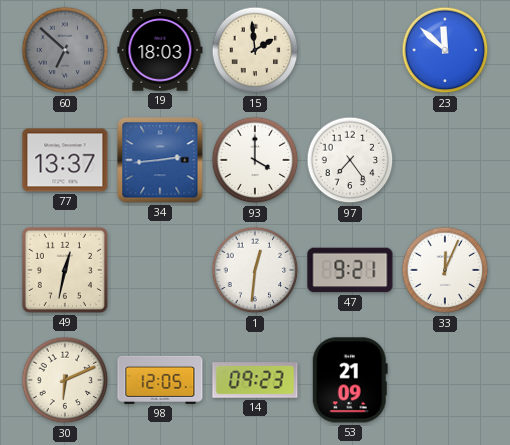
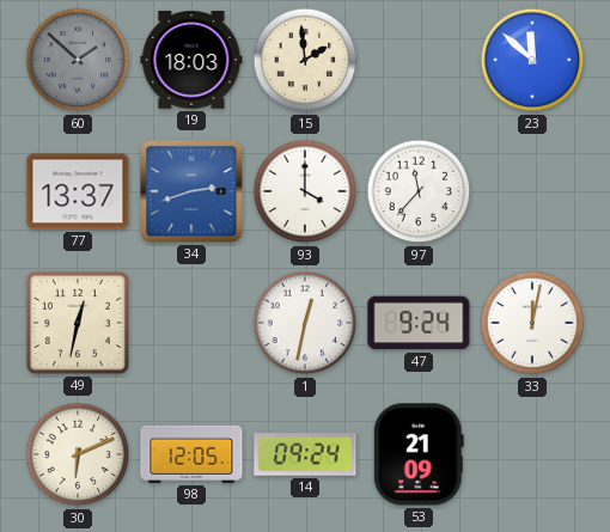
60: 6:52 -> 1:52
34: 2:44 -> 2:42
97: 7:24 -> 11:37
1: 12:31 -> 12:32
47: 9:21 -> 9:24
33: 12:04 -> 12:02
14: 09:23 -> 09:24
